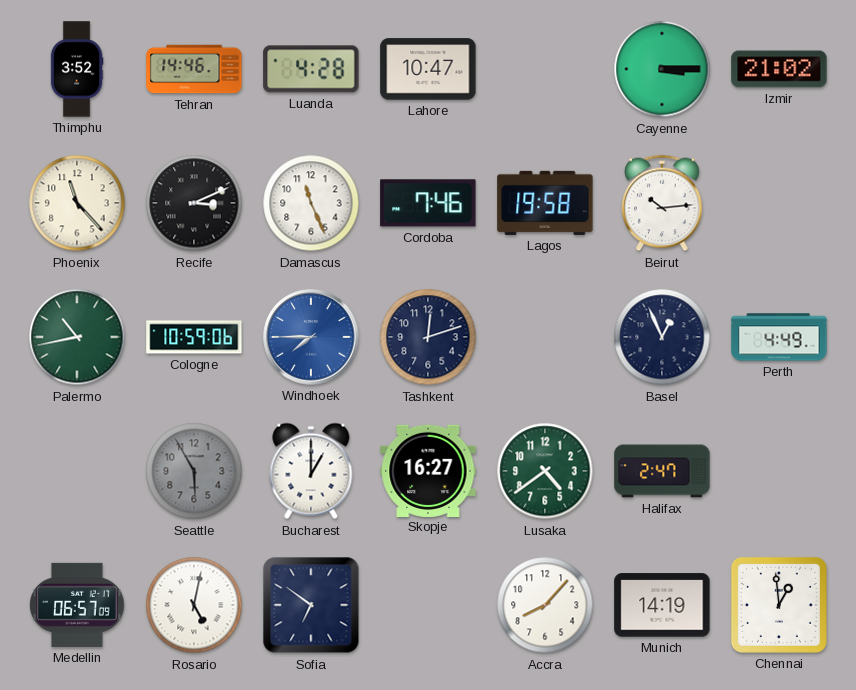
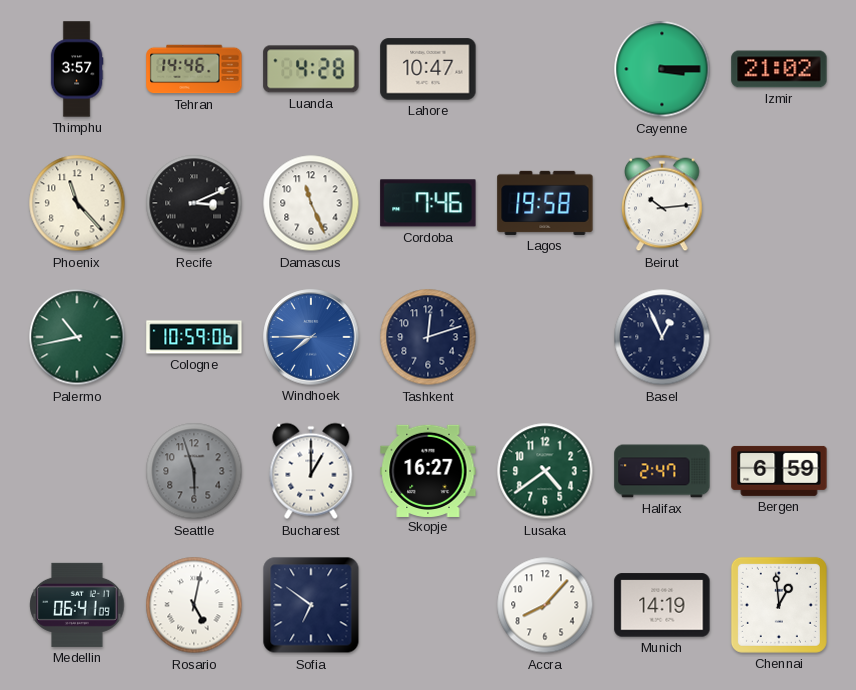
Thimphu: 3:52 -> 3:57
Perth: 4:49 -> none
Seattle: 5:55 -> 5:57
Bergen: none -> 6:59
Medellin: 06:57 -> 06:41
